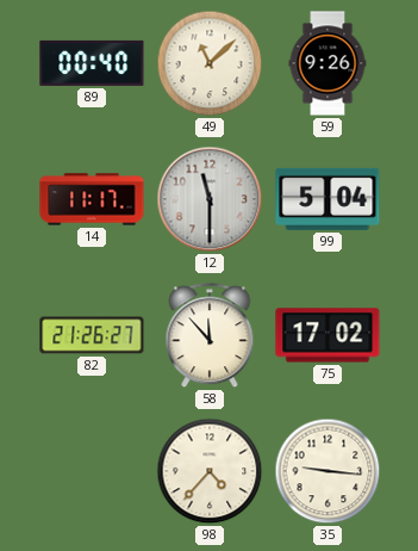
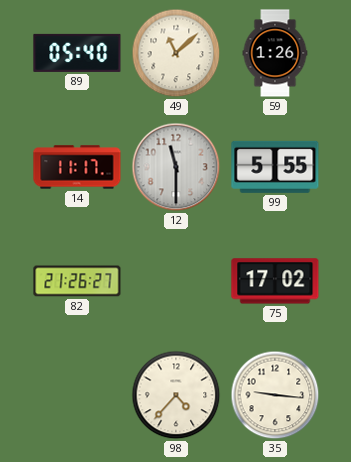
89: 00:40 -> 05:40
59: 9:26 -> 1:26
99: 5:04 -> 5:55
58: 11:53 -> none
